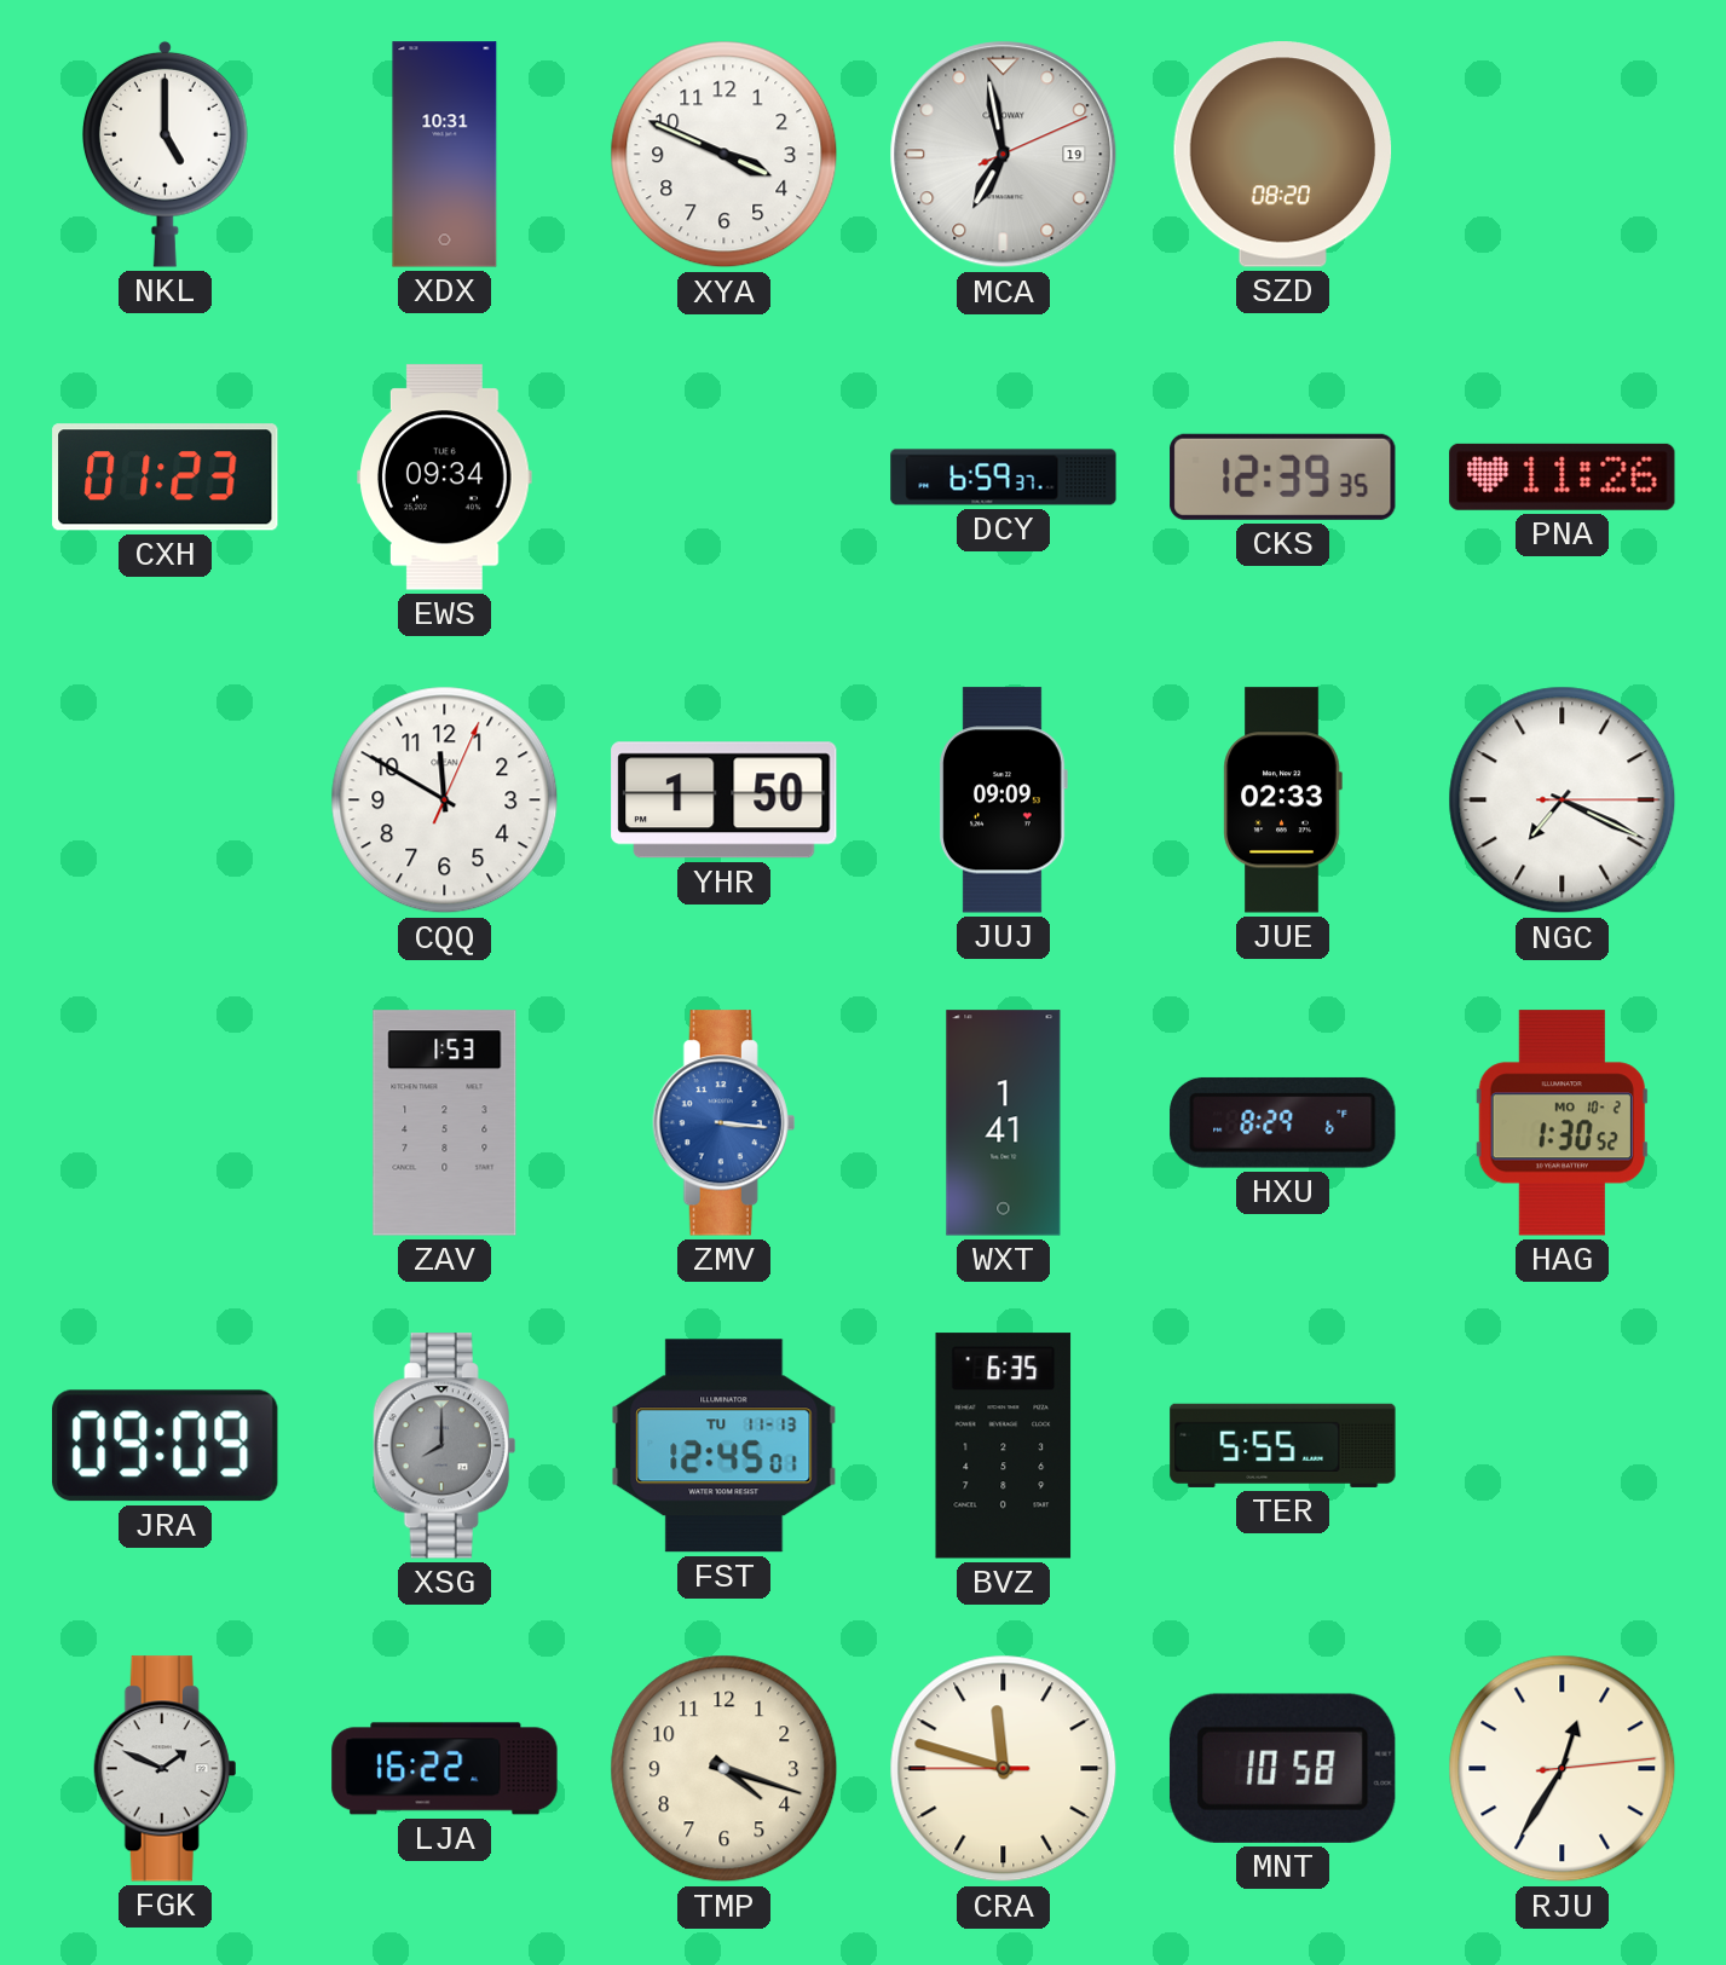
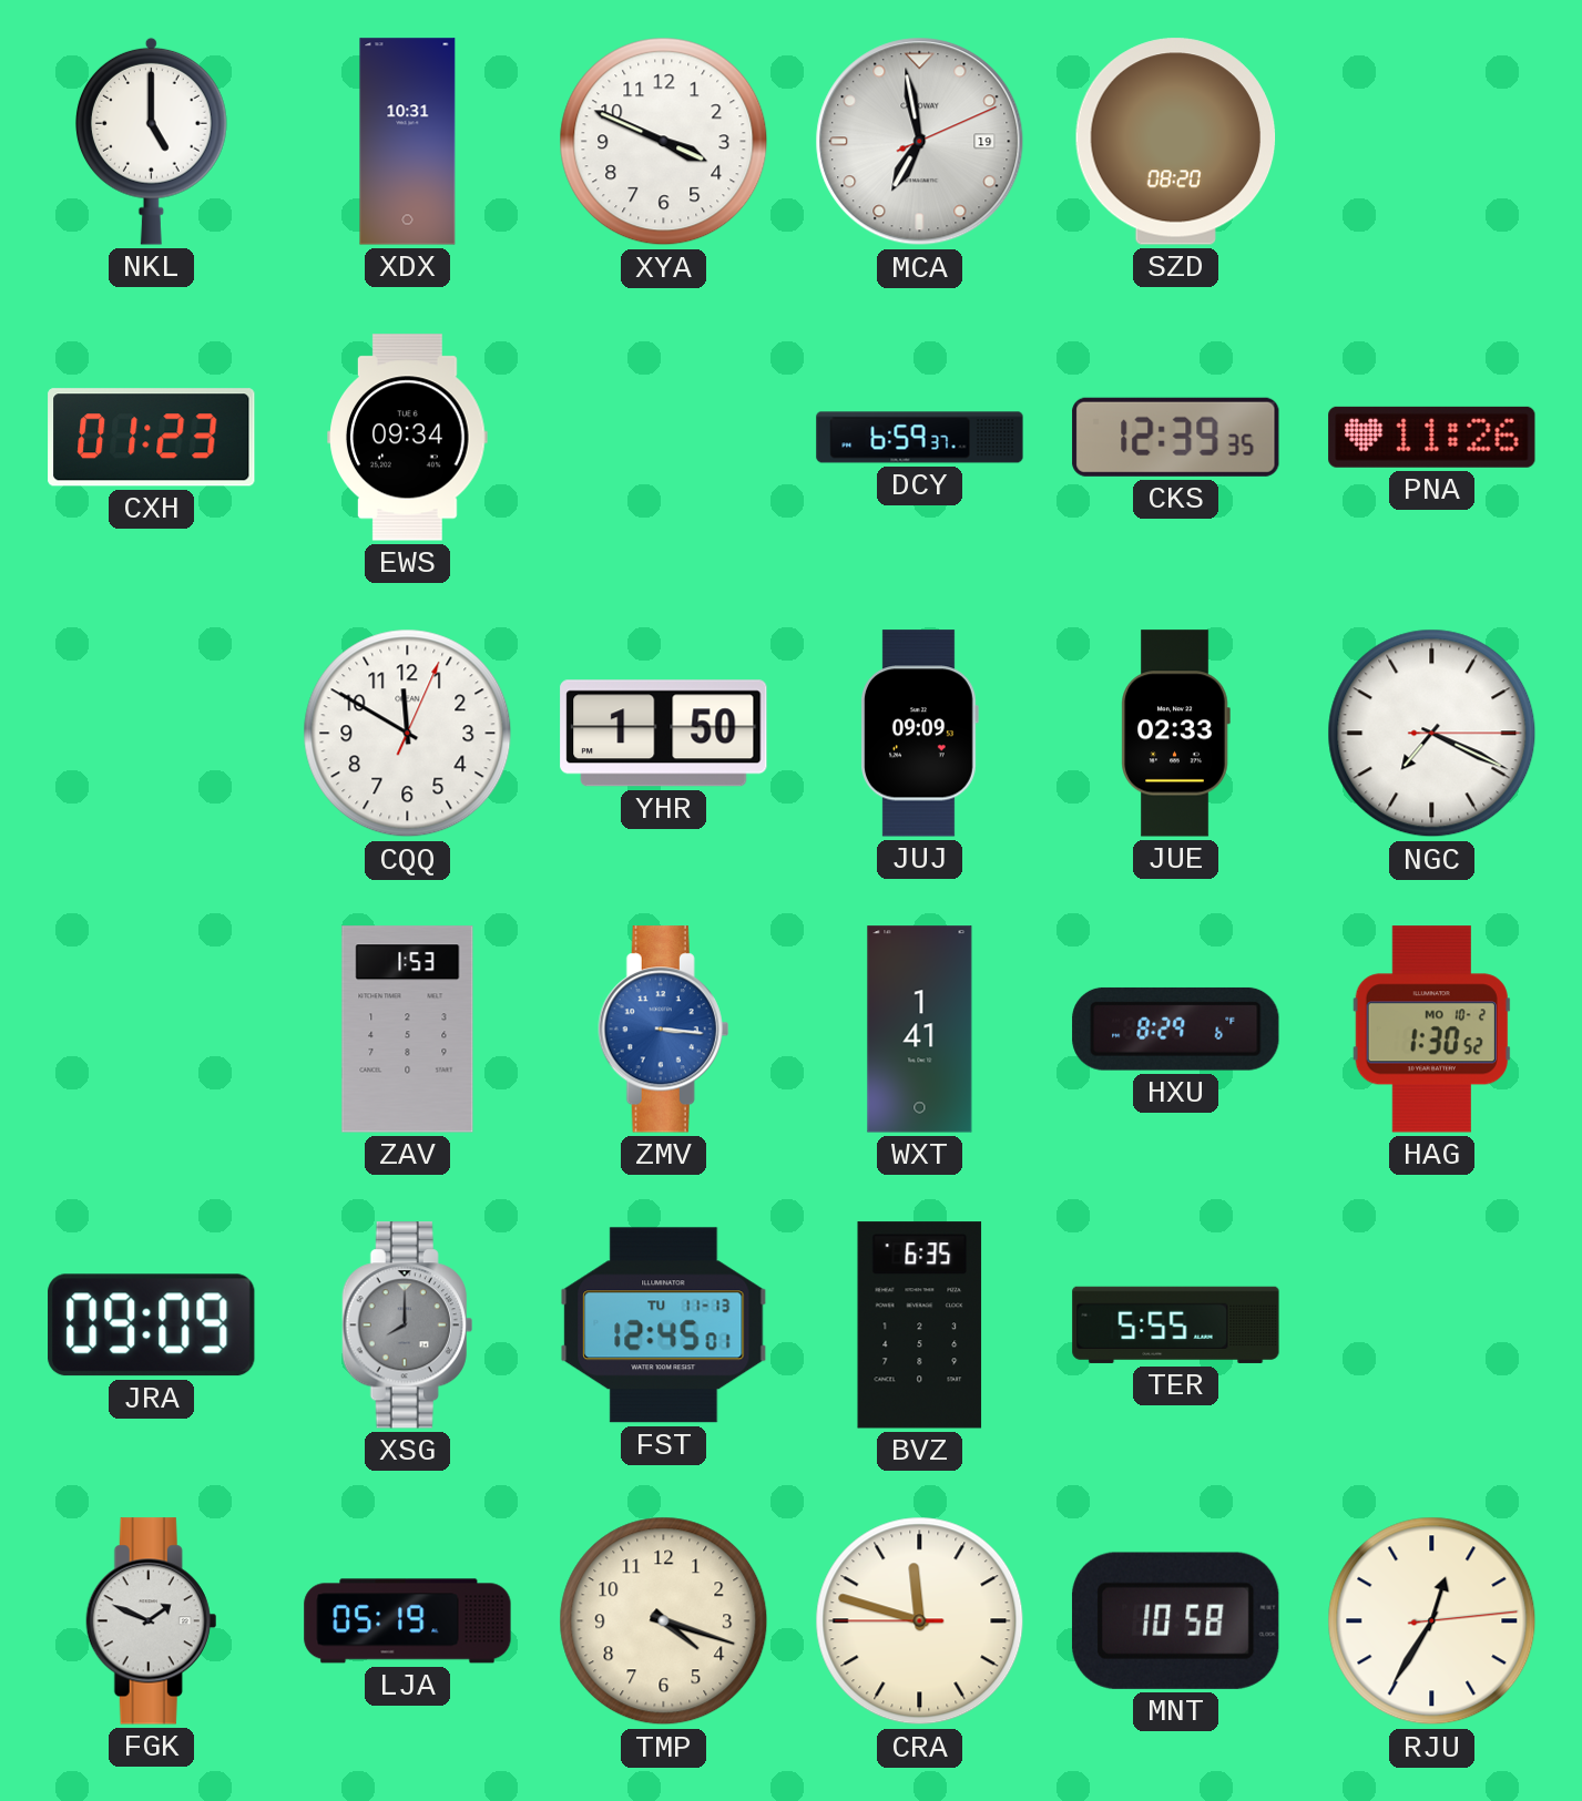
LJA: 16:22 -> 05:19
